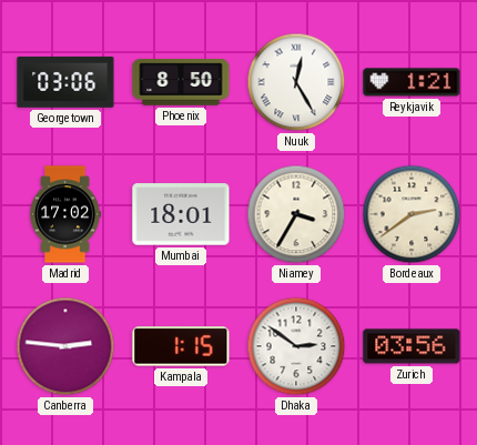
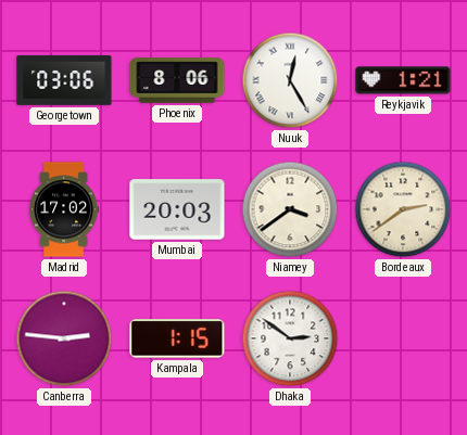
Phoenix: 8:50 -> 8:06
Mumbai: 18:01 -> 20:03
Niamey: 3:35 -> 3:39
Zurich: 03:56 -> none
